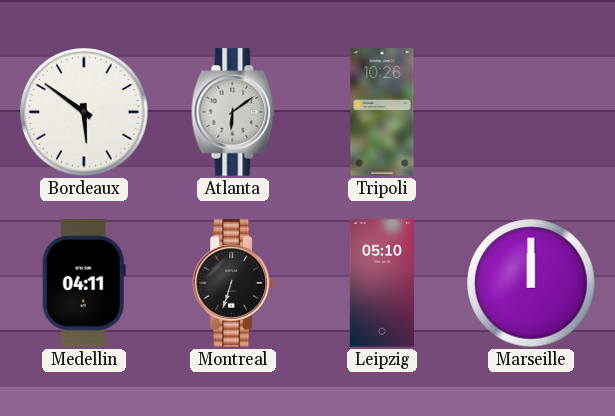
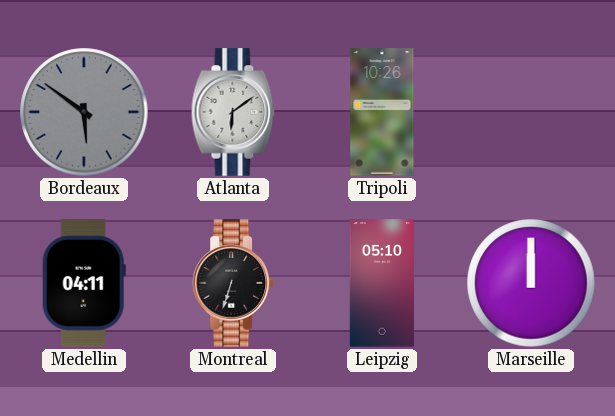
Bordeaux dial: white -> grey
